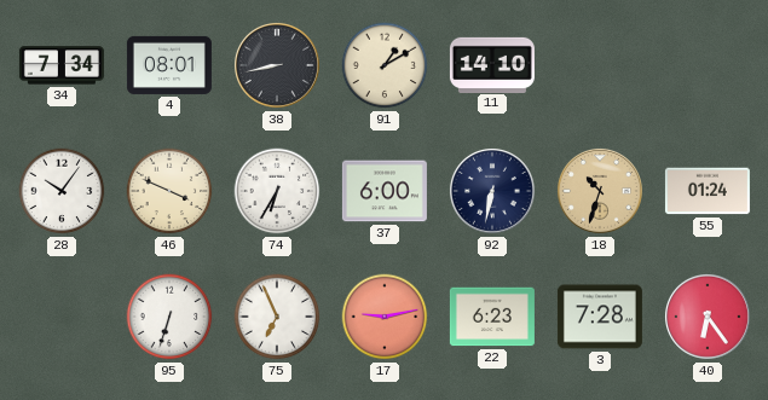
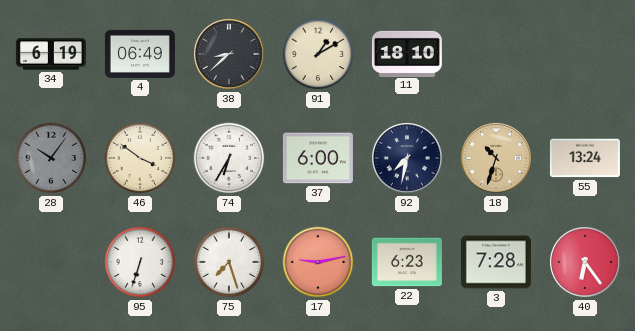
34: 7:34 -> 6:19
4: 08:01 -> 06:49
38: 8:43 -> 8:38
11: 14:10 -> 18:10
28 dial: white -> grey
46: 3:49 -> 3:51
92: 6:32 -> 7:32
55: 01:24 -> 13:24
75: 6:56 -> 7:27
